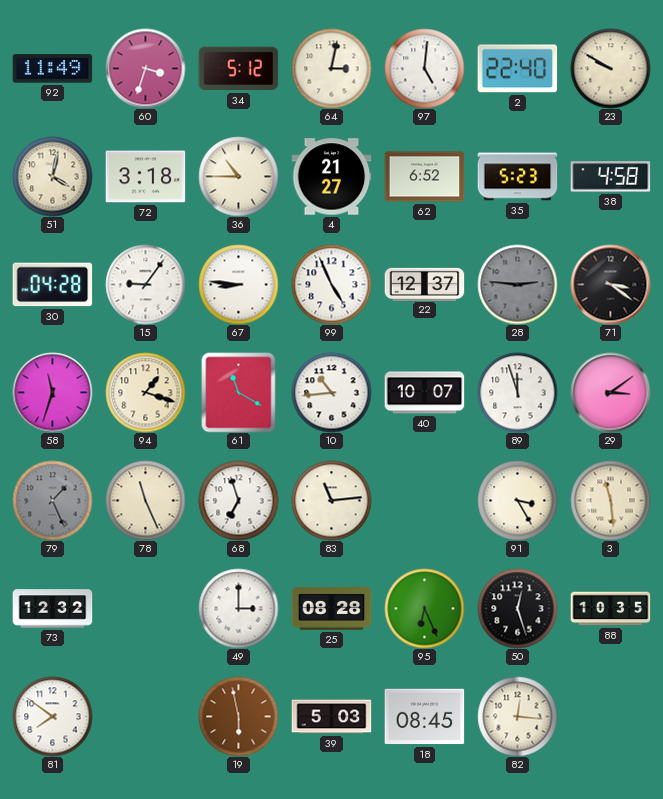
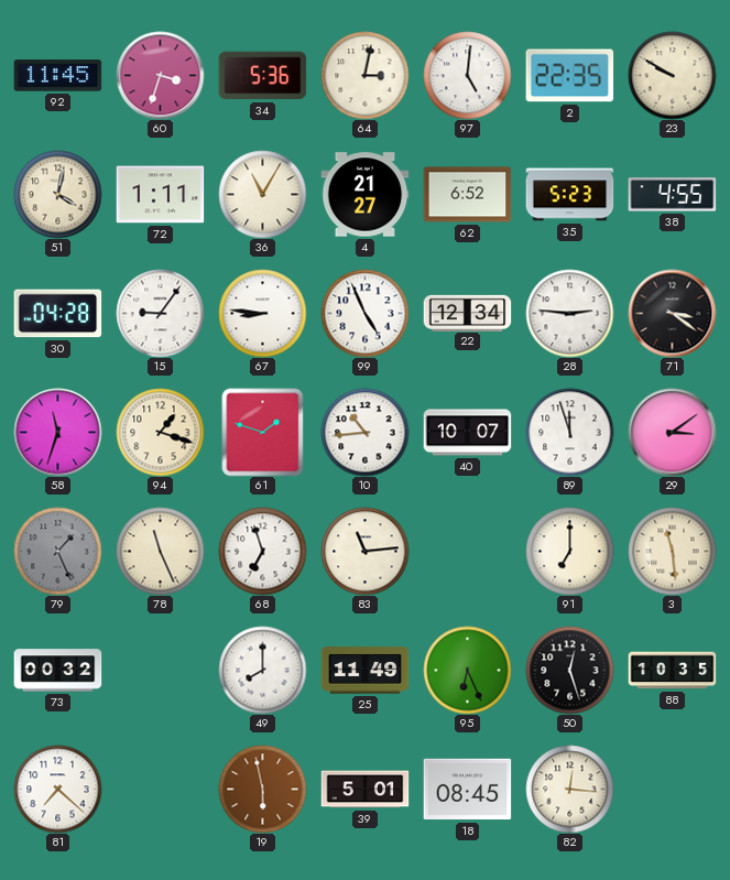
92: 11:49 -> 11:45
34: 5:12 -> 5:36
2: 22:40 -> 22:35
72: 3:18 -> 1:11
36: 10:45 -> 11:05
38: 4:58 -> 4:55
22: 12:37 -> 12:34
28 dial: grey -> white
61: 11:20 -> 1:48
91: 3:25 -> 7:00
73: 12:32 -> 00:32
49: 3:00 -> 8:00
25: 08:28 -> 11:49
81: 7:51 -> 7:22
39: 5:03 -> 5:01
